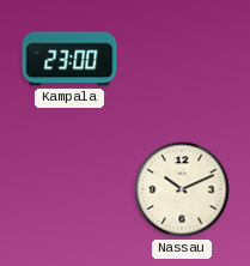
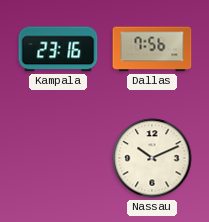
Kampala: 23:00 -> 23:16
Dallas: none -> 7:56
